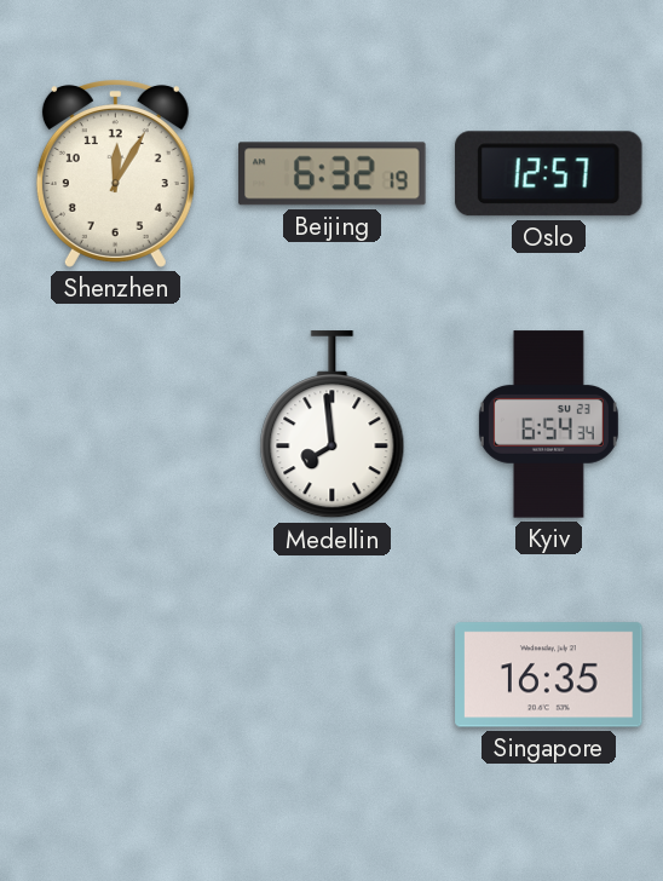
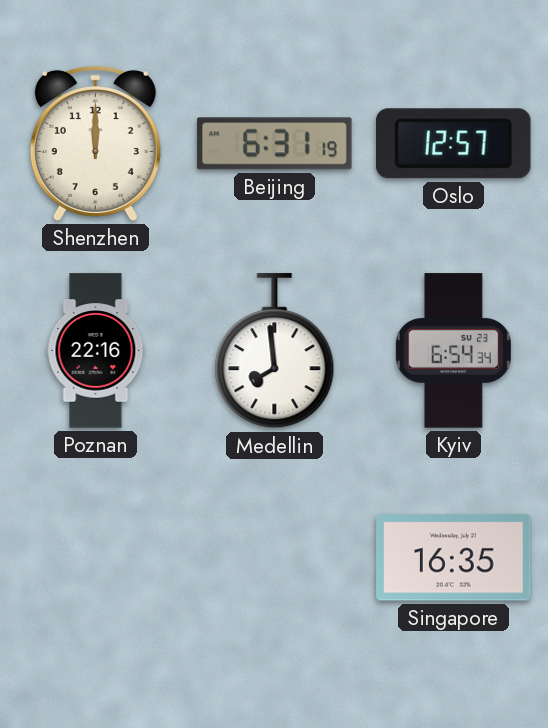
Shenzhen: 12:05 -> 12:00
Beijing: 6:32 -> 6:31
Poznan: none -> 22:16
